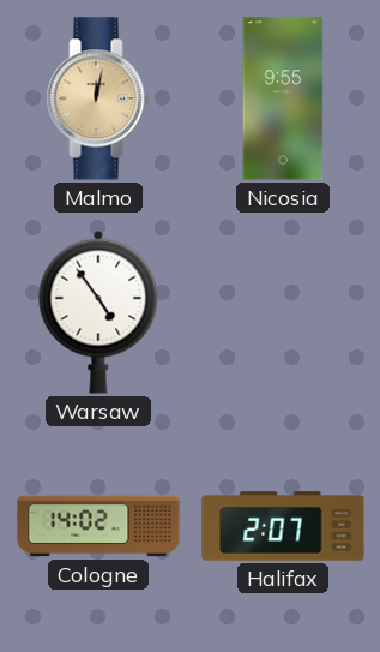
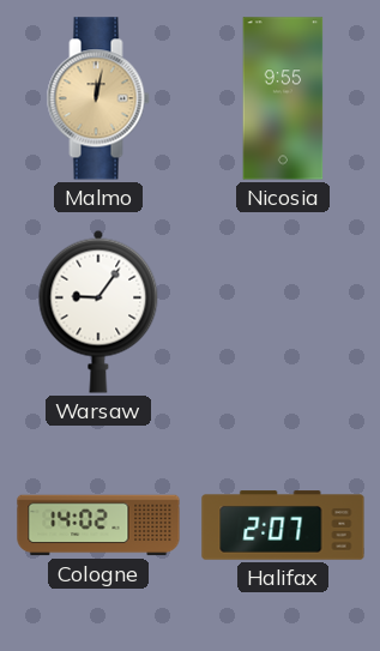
Warsaw: 4:54 -> 9:06
